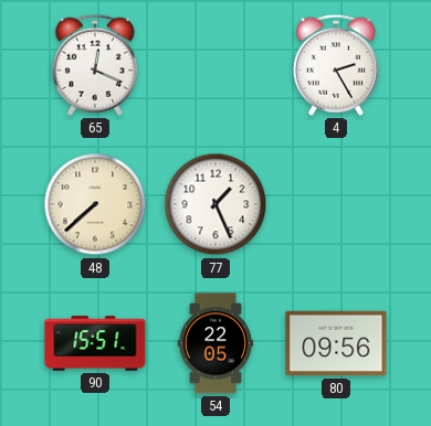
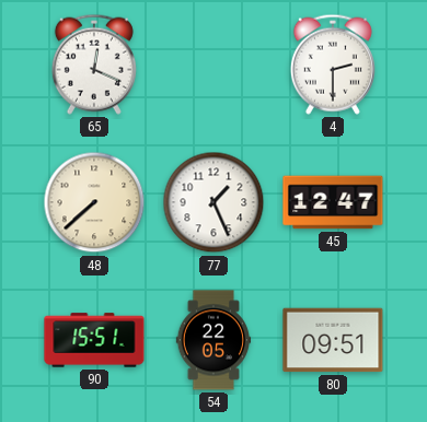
4: 2:25 -> 2:30
45: none -> 12:47
80: 09:56 -> 09:51
